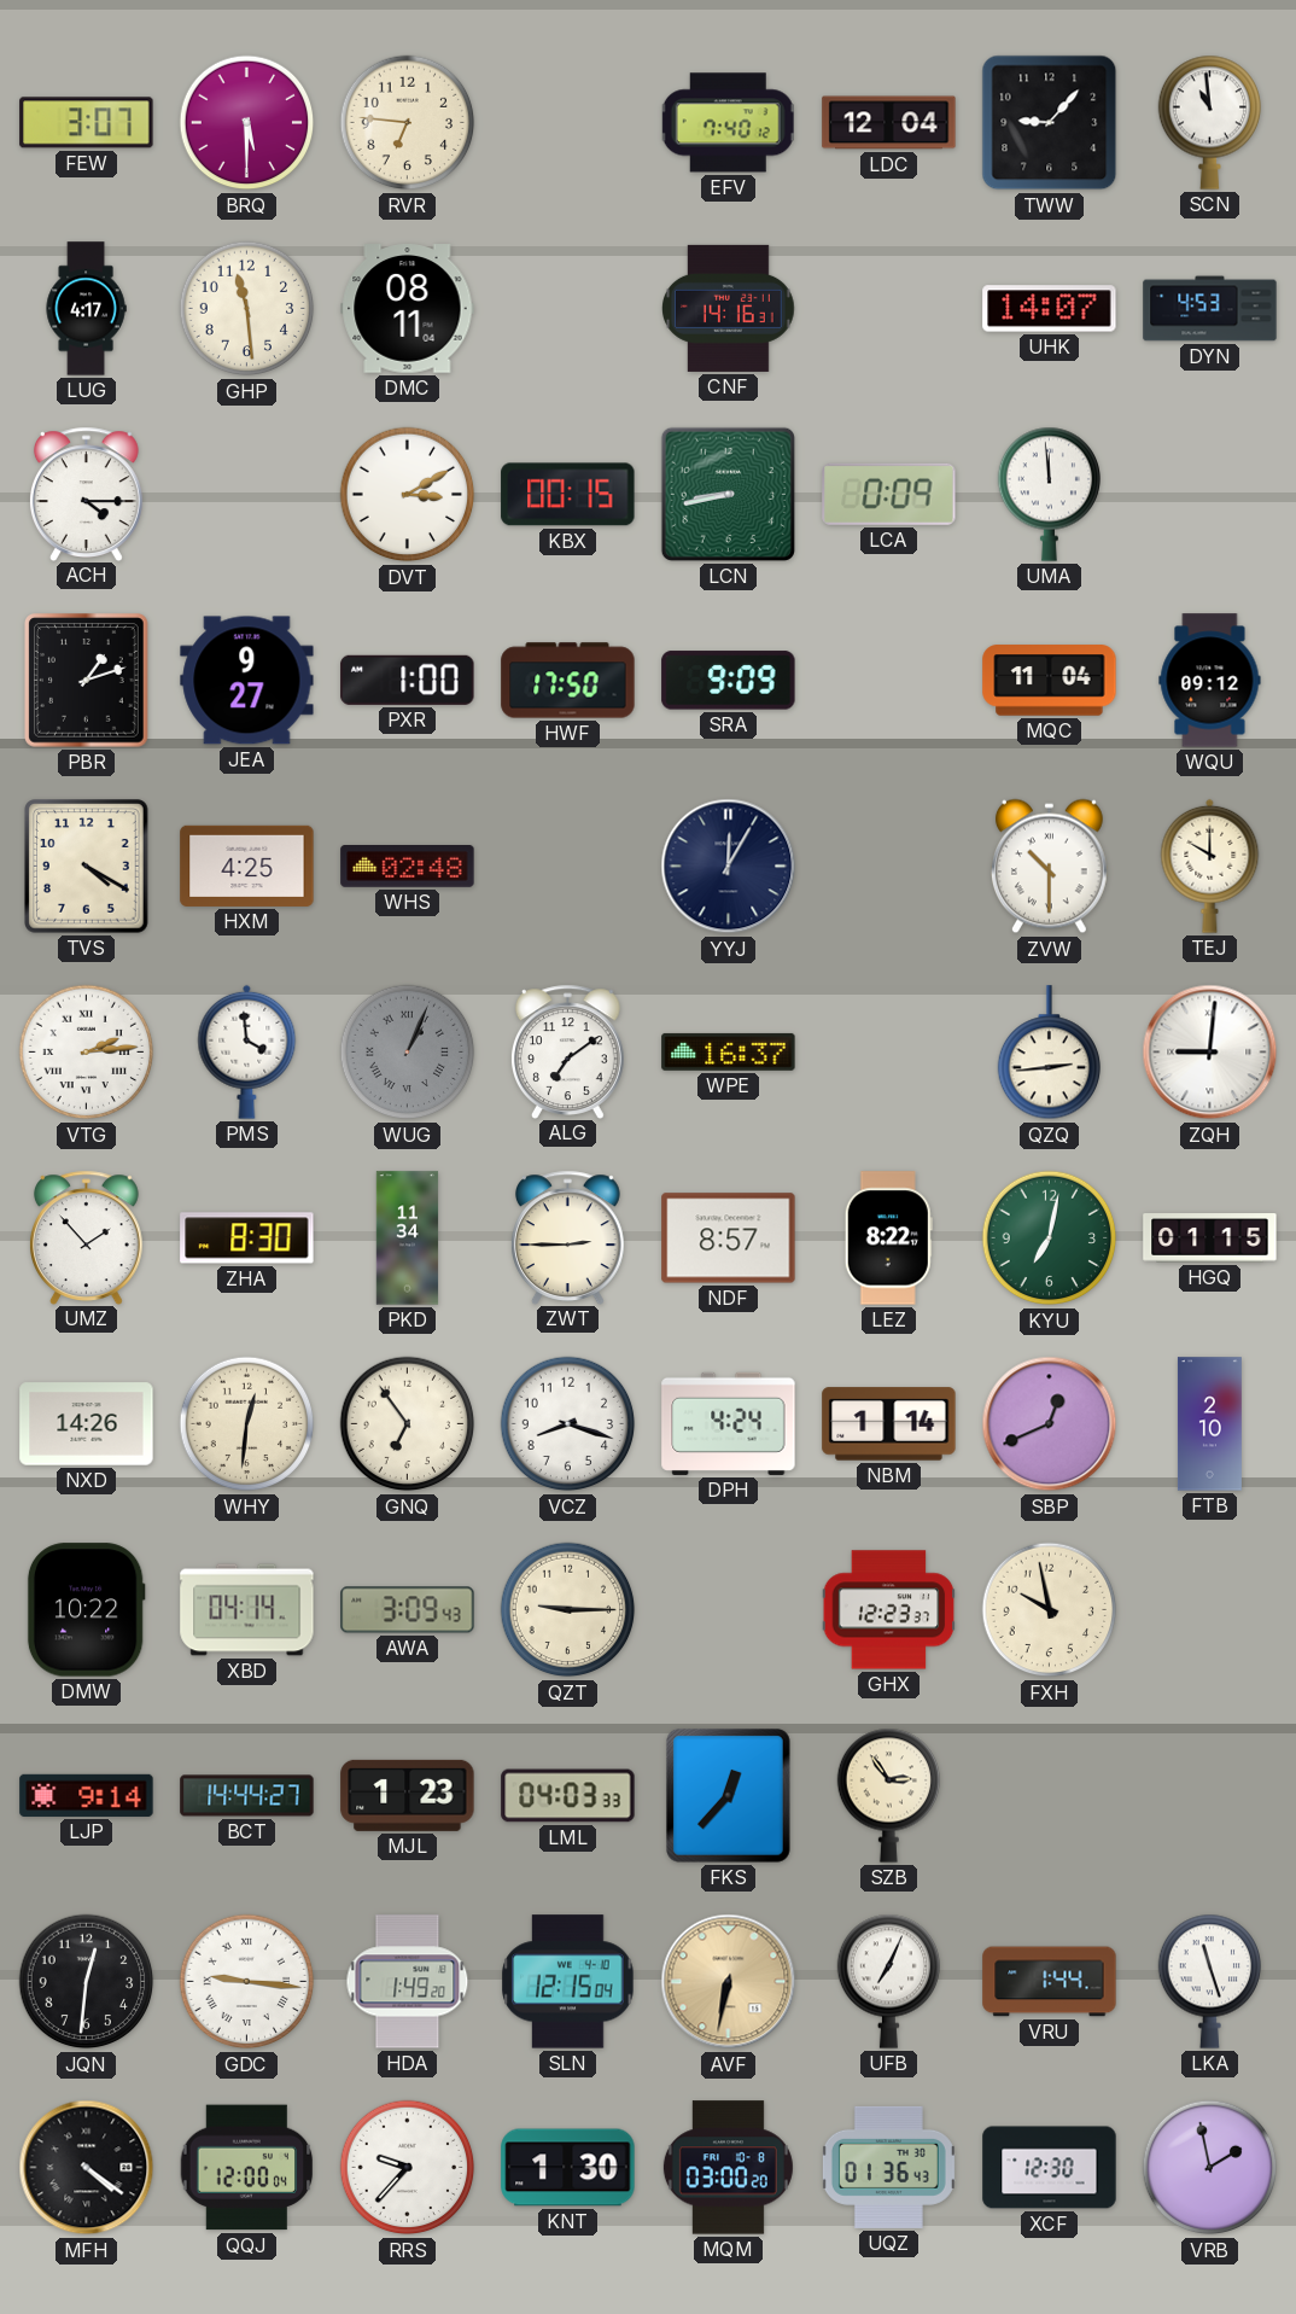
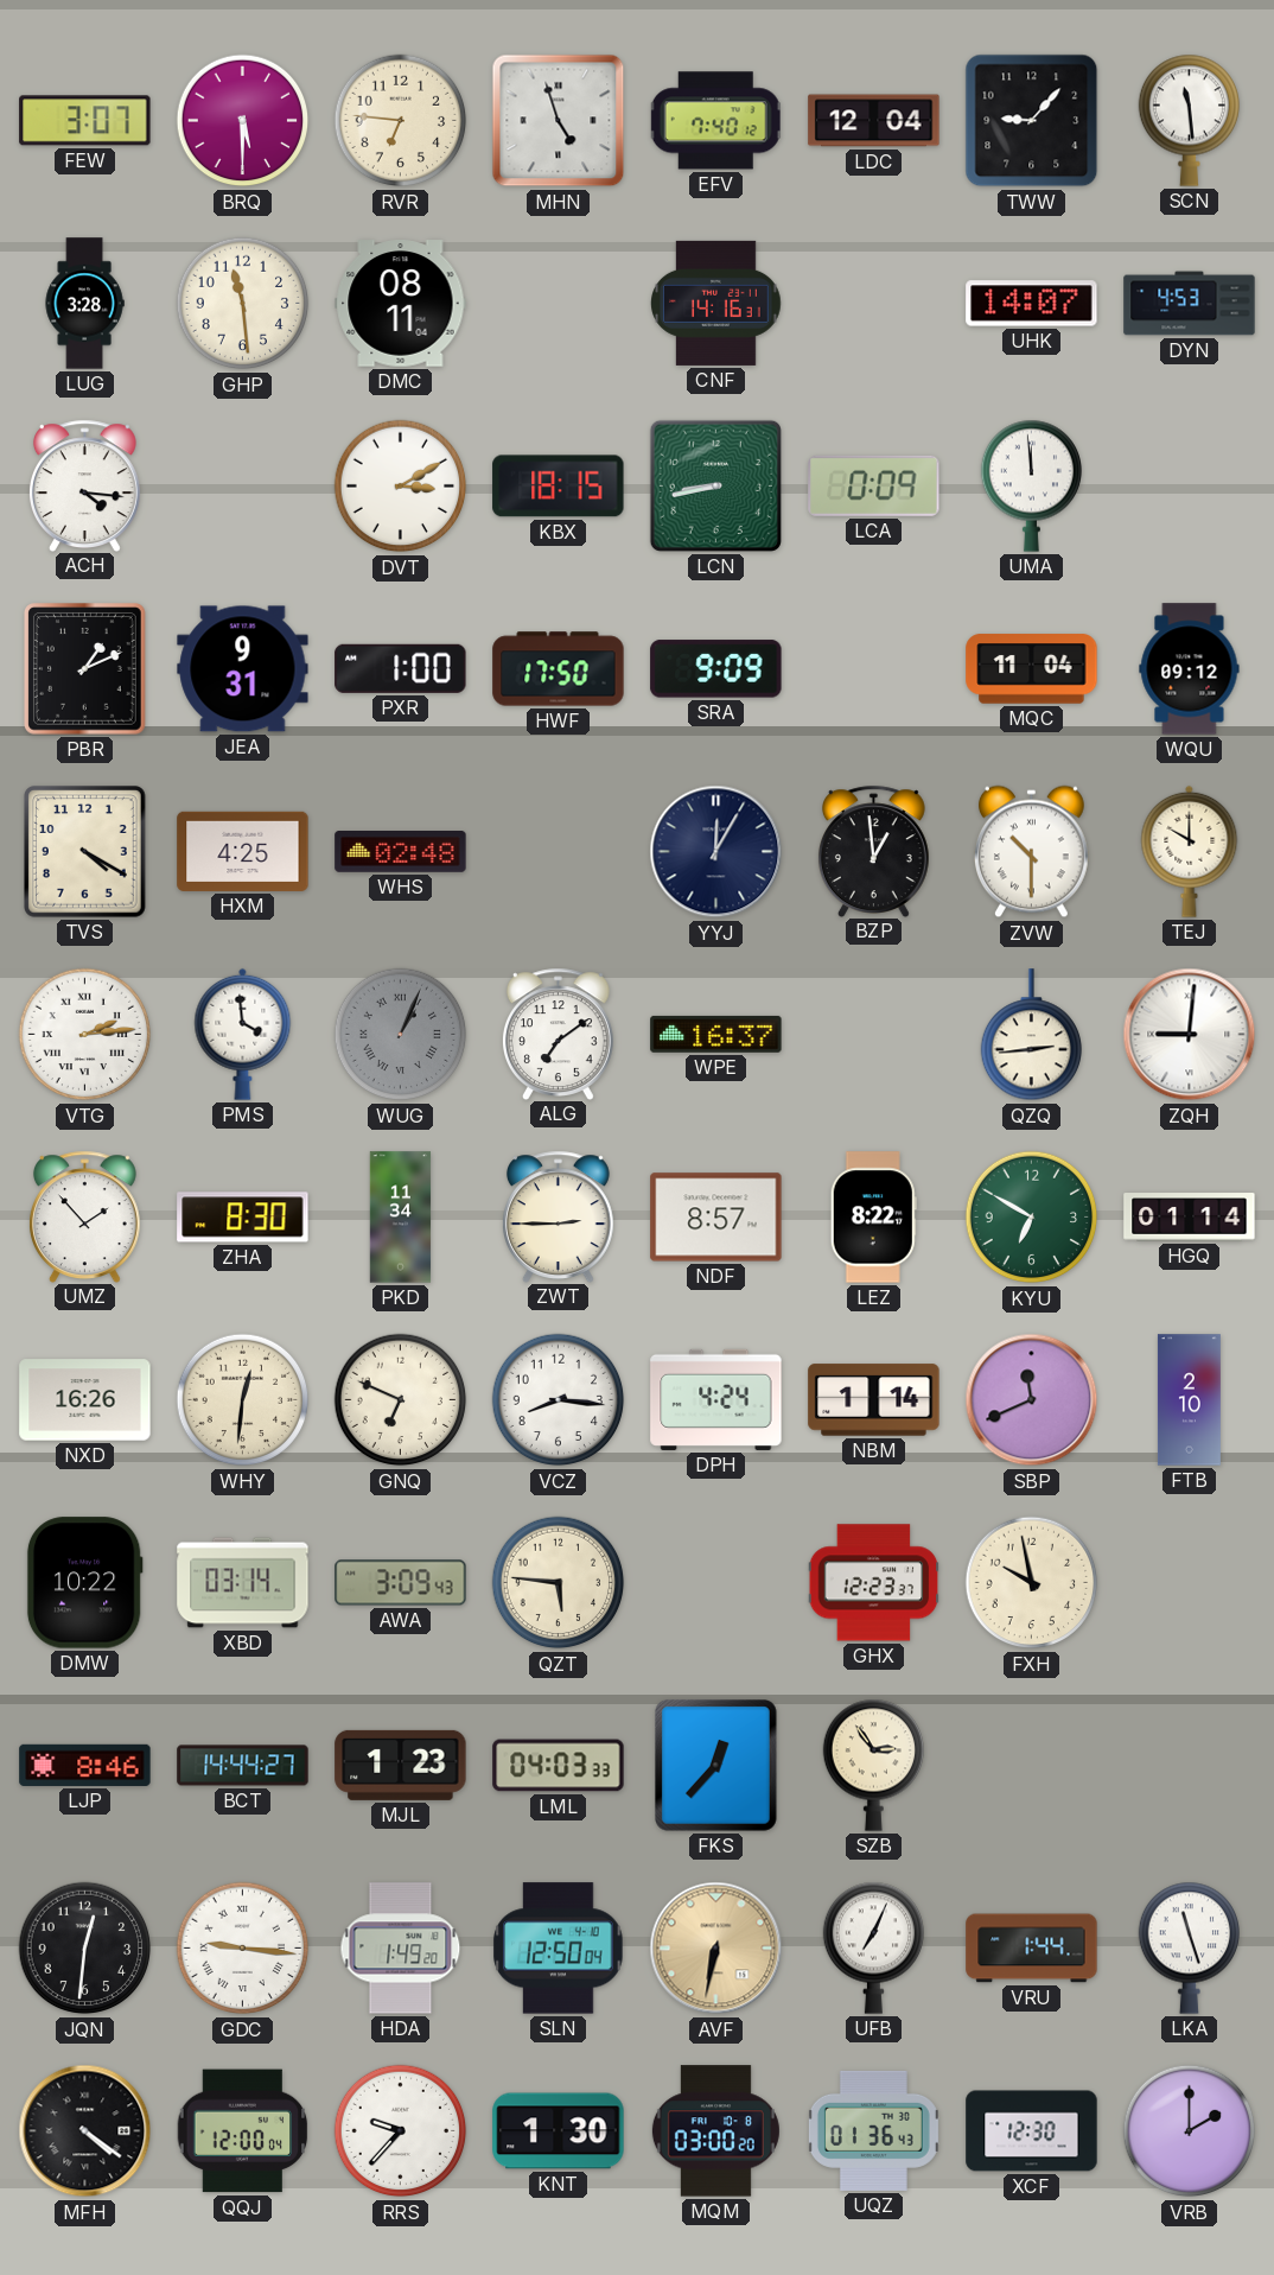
MHN: none -> 4:57
SCN: 10:59 -> 11:29
LUG: 4:17 -> 3:28
ACH: 4:15 -> 4:16
KBX: 00:15 -> 18:15
PBR: 1:12 -> 1:11
JEA: 9:27 -> 9:31
BZP: none -> 12:59
KYU: 7:02 -> 6:50
HGQ: 01:15 -> 01:14
NXD: 14:26 -> 16:26
GNQ: 6:54 -> 6:49
VCZ: 8:18 -> 8:16
SBP: 12:41 -> 11:41
XBD: 04:14 -> 03:14
QZT: 9:15 -> 5:46
LJP: 9:14 -> 8:46
SLN: 12:15 -> 12:50
VRB: 1:58 -> 2:00
